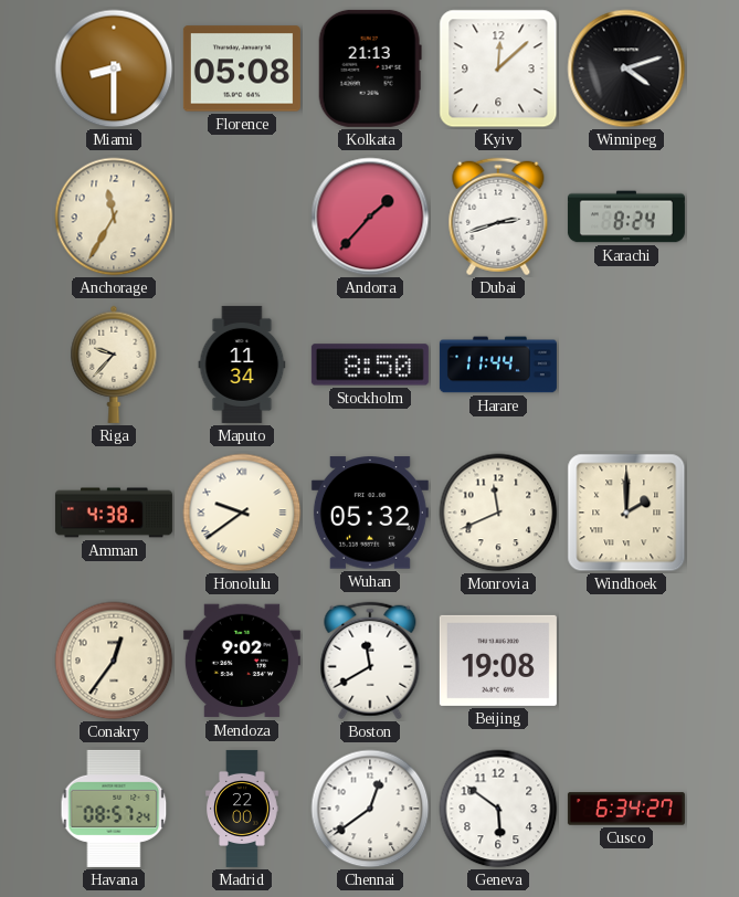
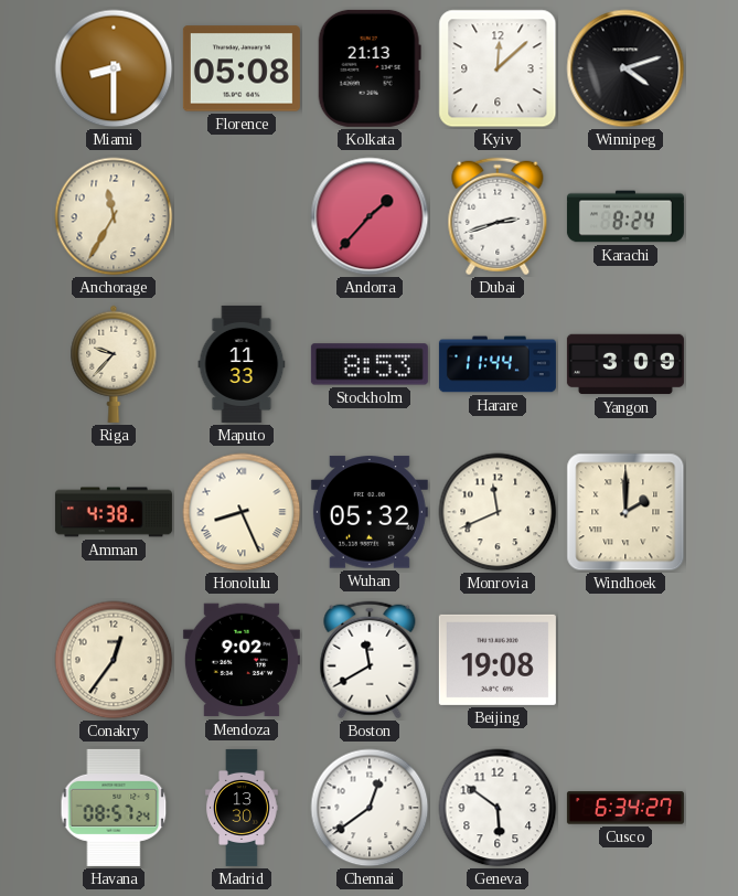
Maputo: 11:34 -> 11:33
Stockholm: 8:50 -> 8:53
Yangon: none -> 3:09
Honolulu: 9:39 -> 8:26
Madrid: 22:00 -> 13:30
